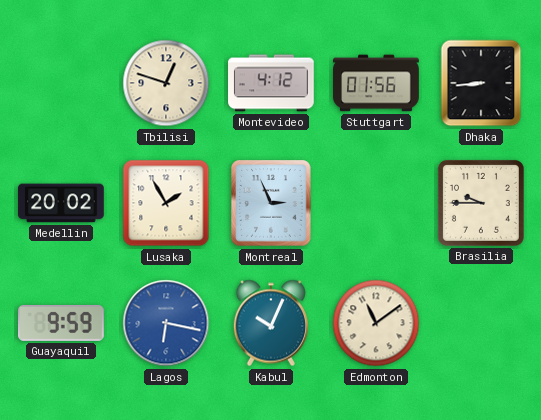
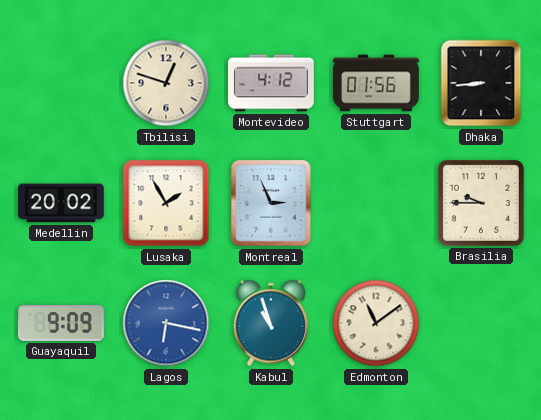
Guayaquil: 9:59 -> 9:09
Kabul: 10:04 -> 10:57
